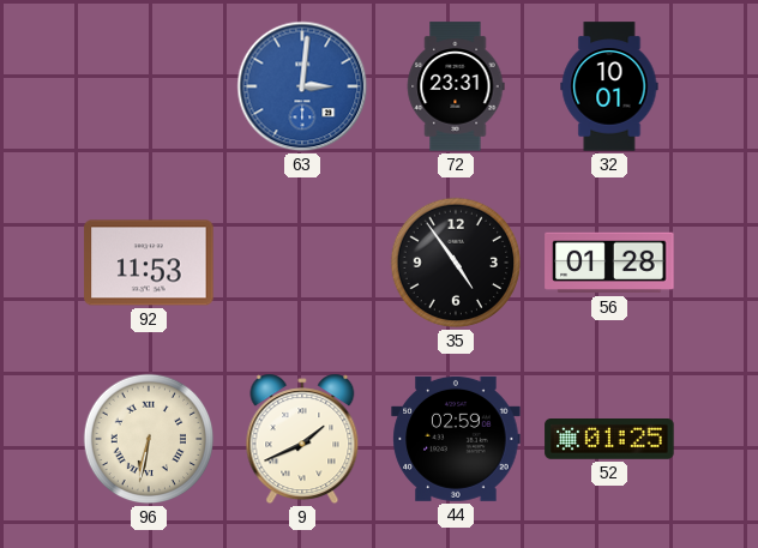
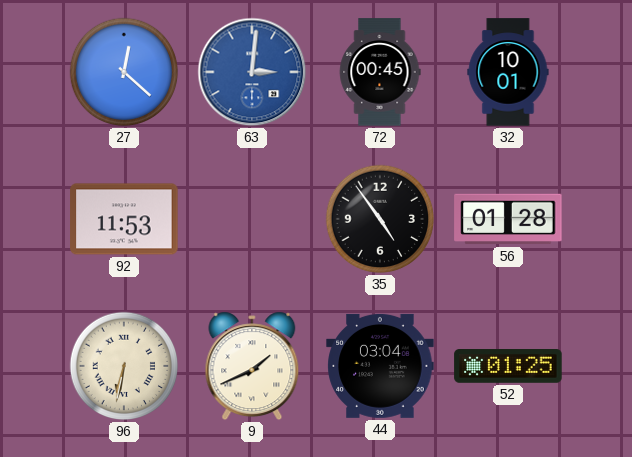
27: none -> 12:22
72: 23:31 -> 00:45
44: 02:59 -> 03:04
